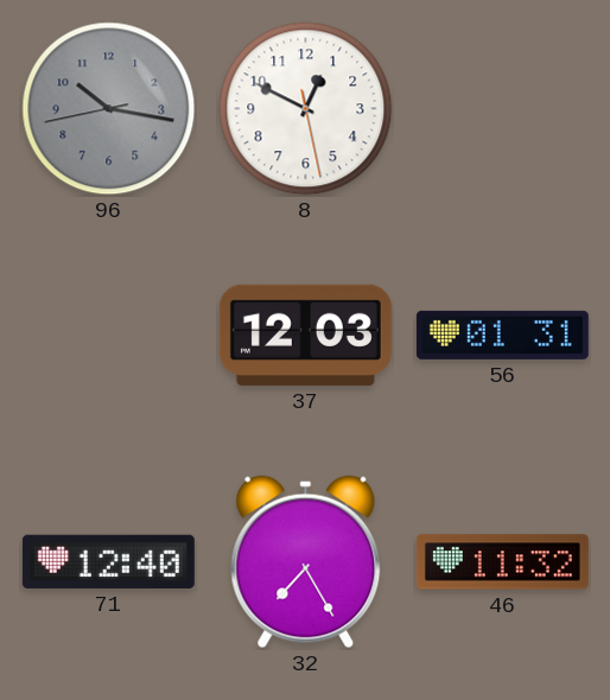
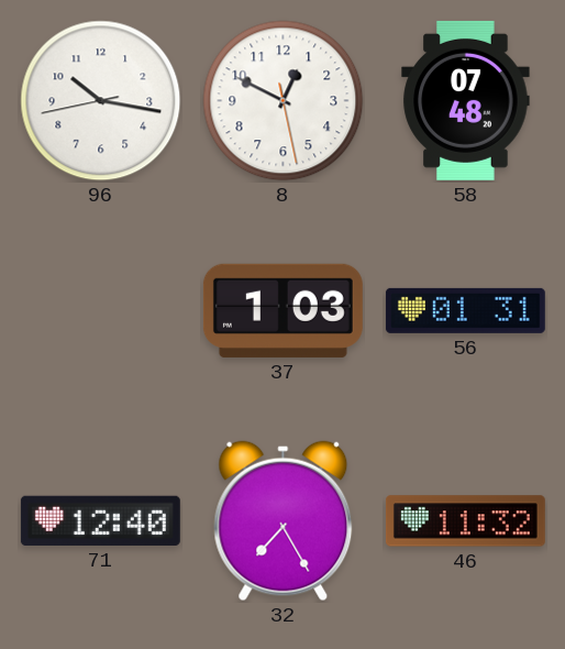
96 dial: grey -> white
58: none -> 07:48
37: 12:03 -> 1:03
